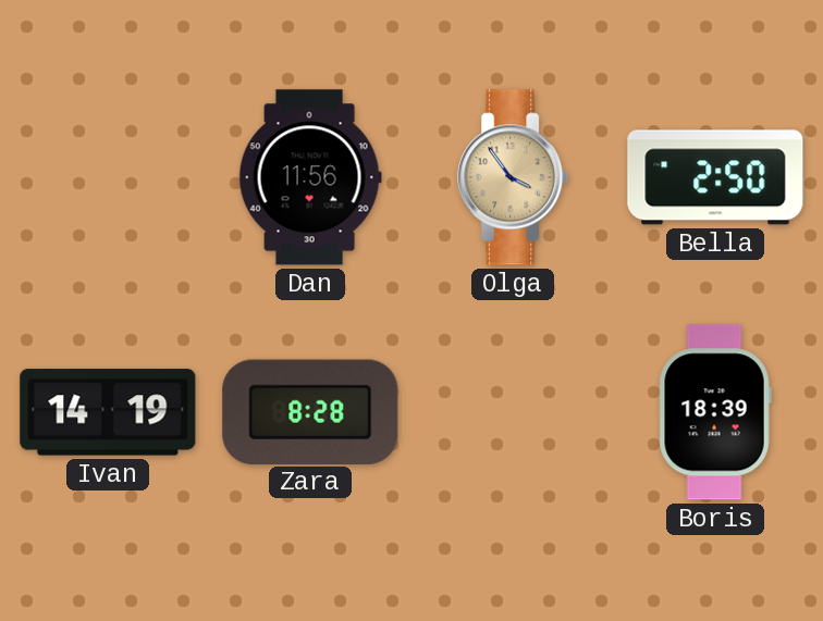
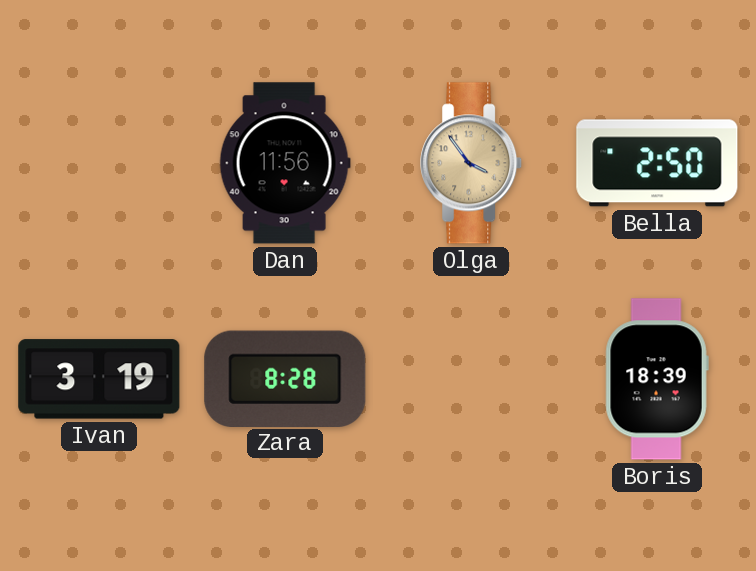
Ivan: 14:19 -> 3:19
